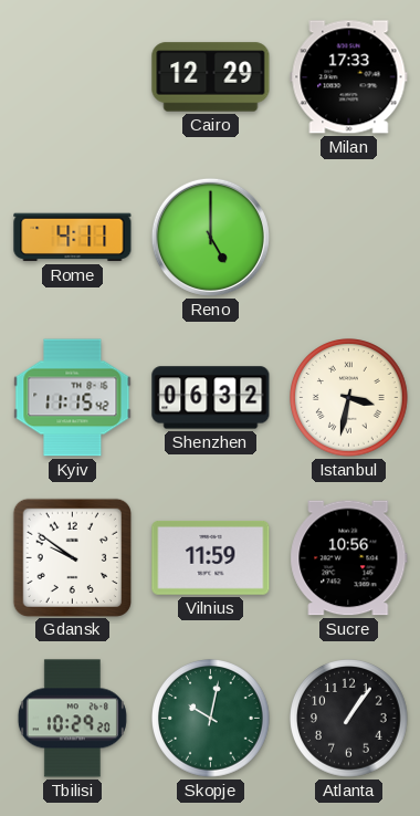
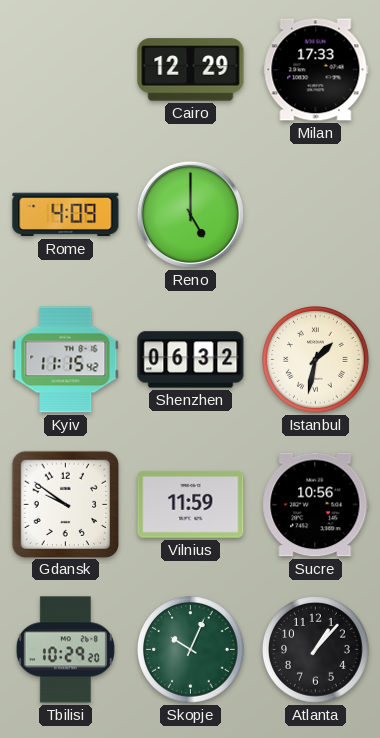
Rome: 4:11 -> 4:09
Istanbul: 3:32 -> 1:32
Skopje: 10:02 -> 10:04
Atlanta: 1:06 -> 1:07
